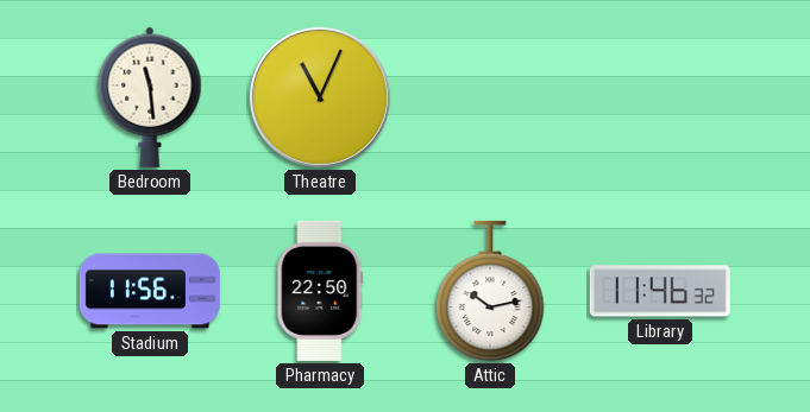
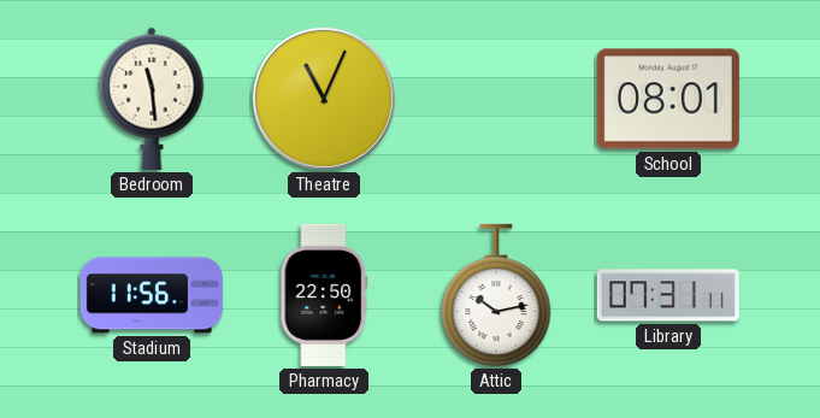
School: none -> 08:01
Library: 11:46 -> 07:31
